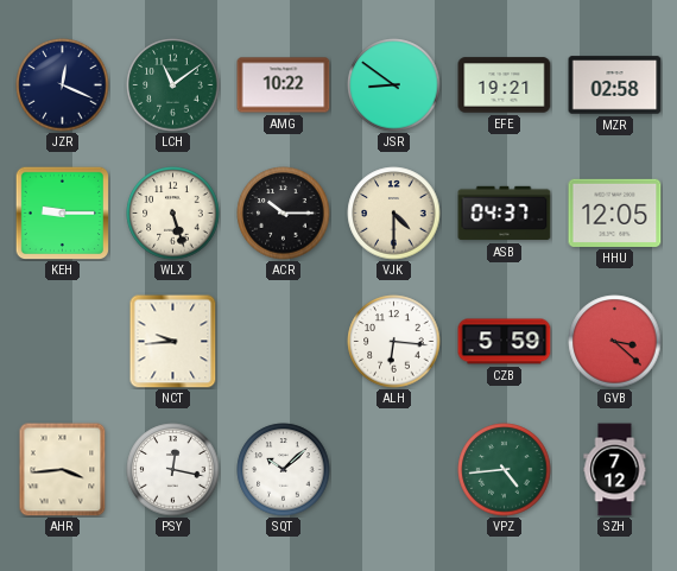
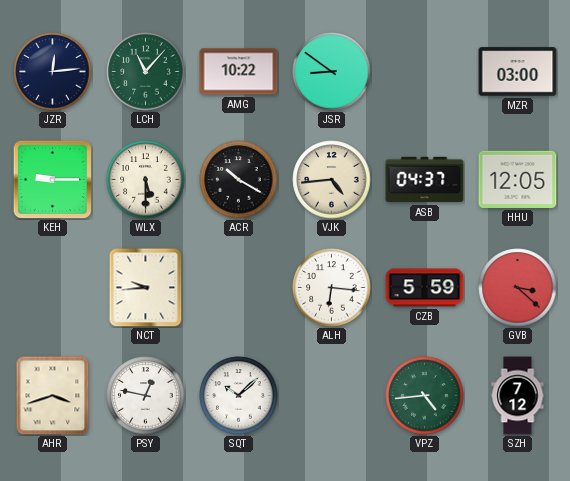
JZR: 12:19 -> 12:14
LCH: 11:09 -> 11:07
EFE: 19:21 -> none
MZR: 02:58 -> 03:00
WLX: 5:27 -> 5:30
ACR: 10:15 -> 10:20
VJK: 4:30 -> 4:44
AHR: 3:44 -> 3:42
PSY: 12:17 -> 12:47
